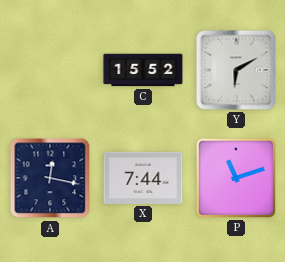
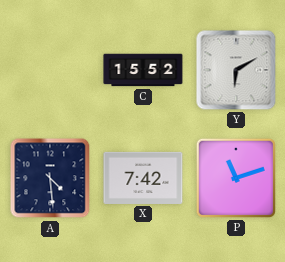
A: 12:17 -> 4:29
X: 7:44 -> 7:42
